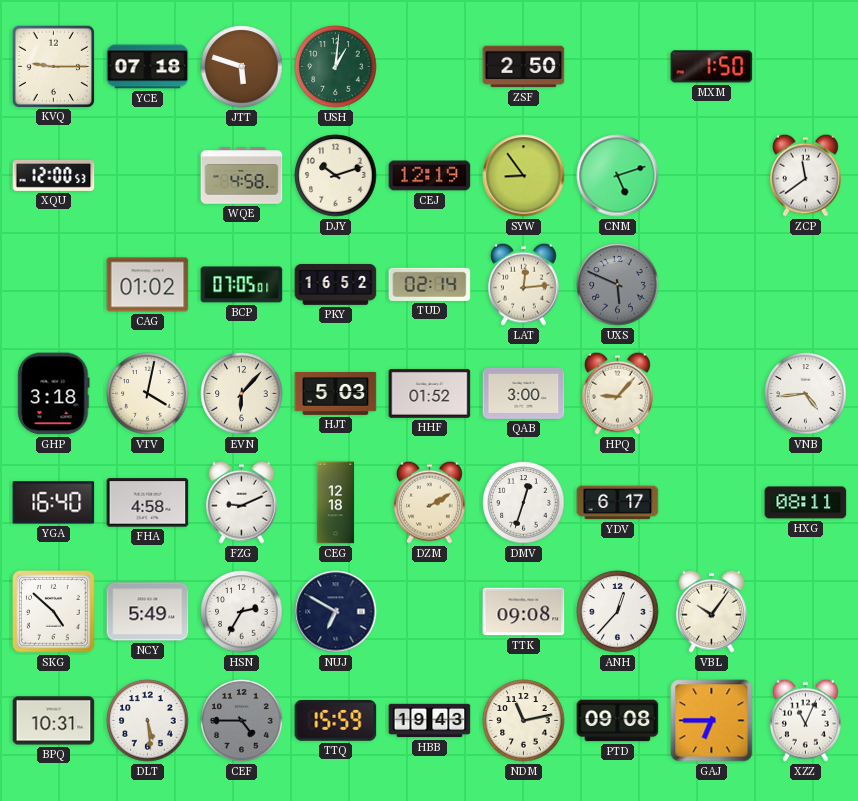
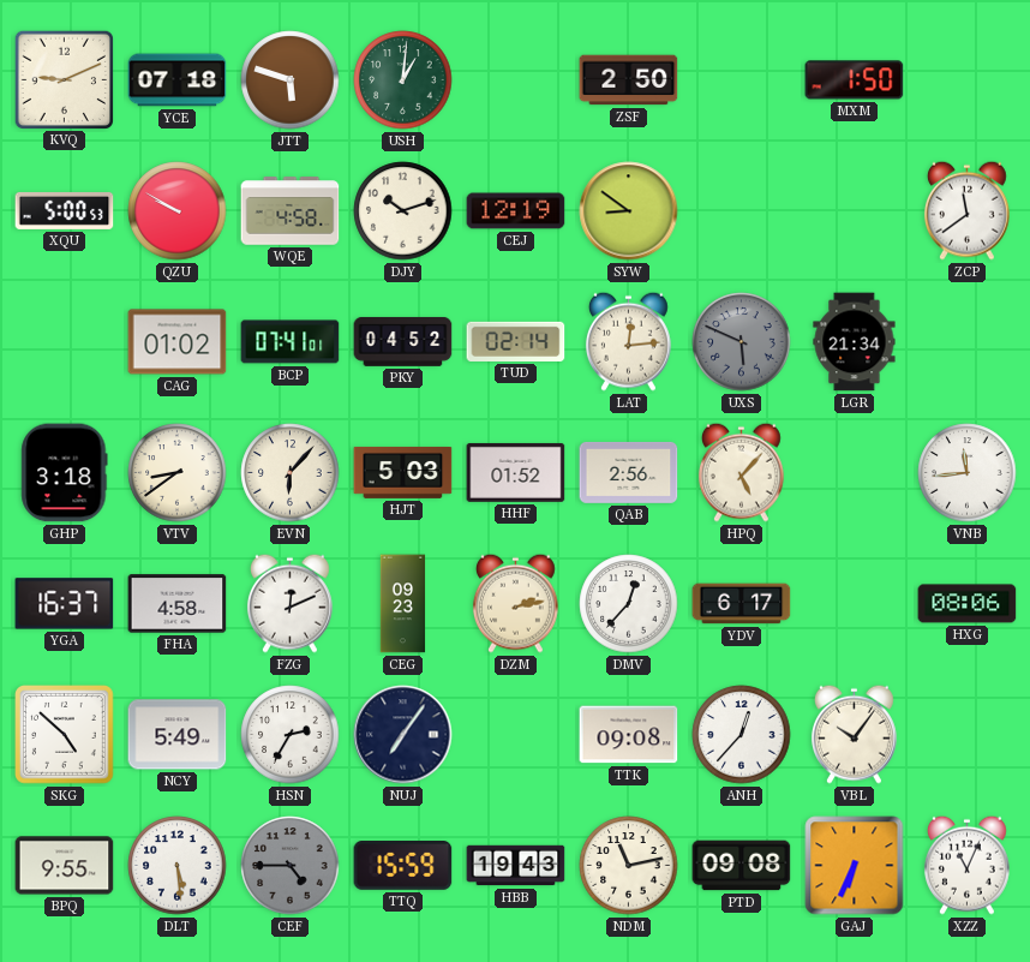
KVQ: 9:15 -> 9:11
XQU: 12:00 -> 5:00
QZU: none -> 9:50
SYW: 8:54 -> 8:51
CNM: 5:12 -> none
BCP: 07:05 -> 07:41
PKY: 16:52 -> 04:52
LGR: none -> 21:34
VTV: 4:02 -> 8:39
QAB: 3:00 -> 2:56
HPQ: 9:07 -> 5:07
VNB: 4:44 -> 11:44
YGA: 16:40 -> 16:37
FZG: 9:11 -> 12:11
CEG: 12:18 -> 09:23
DZM: 2:10 -> 2:13
DMV: 12:33 -> 12:37
HXG: 08:11 -> 08:06
NUJ: 6:50 -> 7:06
BPQ: 10:31 -> 9:55
GAJ: 6:45 -> 6:34
